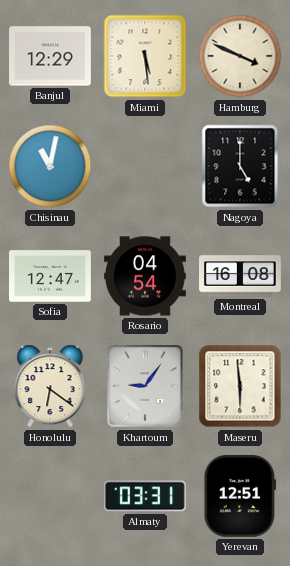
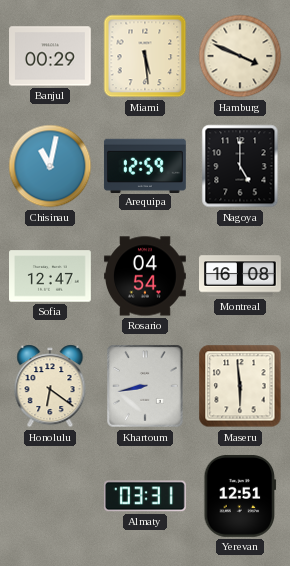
Banjul: 12:29 -> 00:29
Arequipa: none -> 12:59
Khartoum: 9:06 -> 8:43
